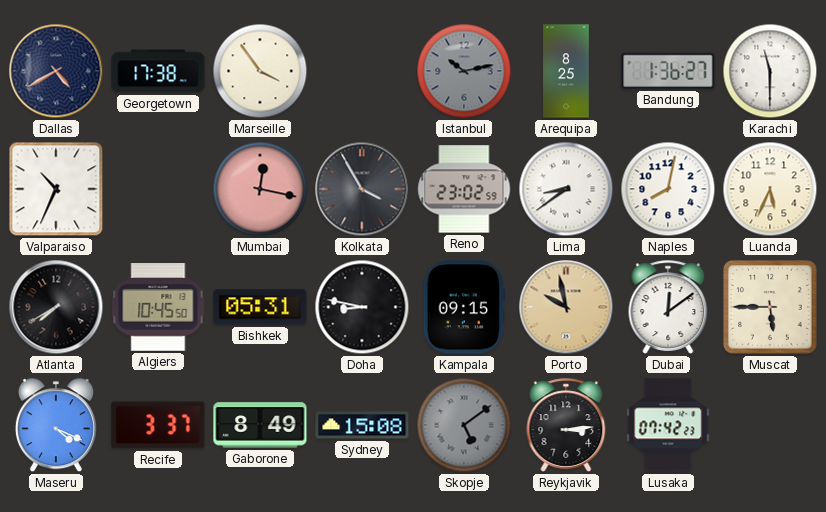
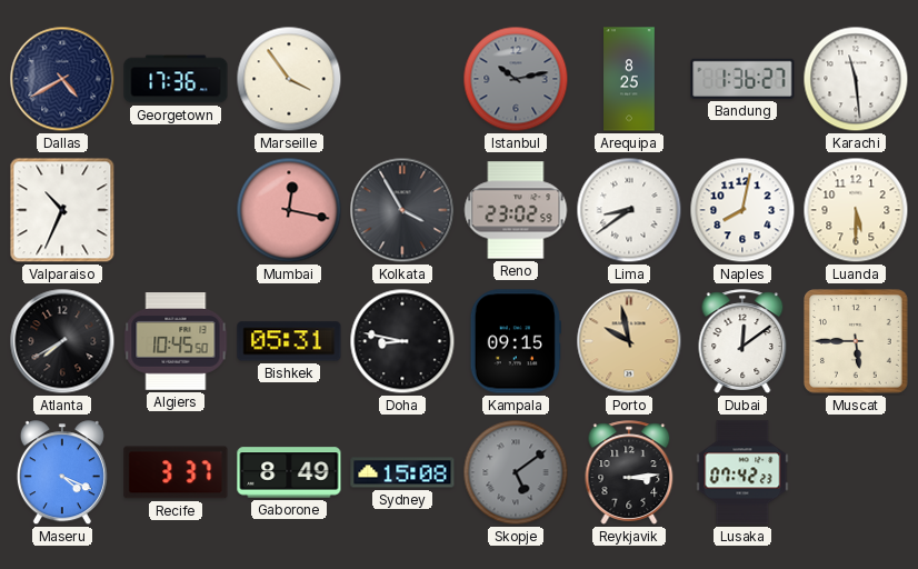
Georgetown: 17:38 -> 17:36
Karachi: 11:30 -> 11:29
Luanda: 5:34 -> 5:30
